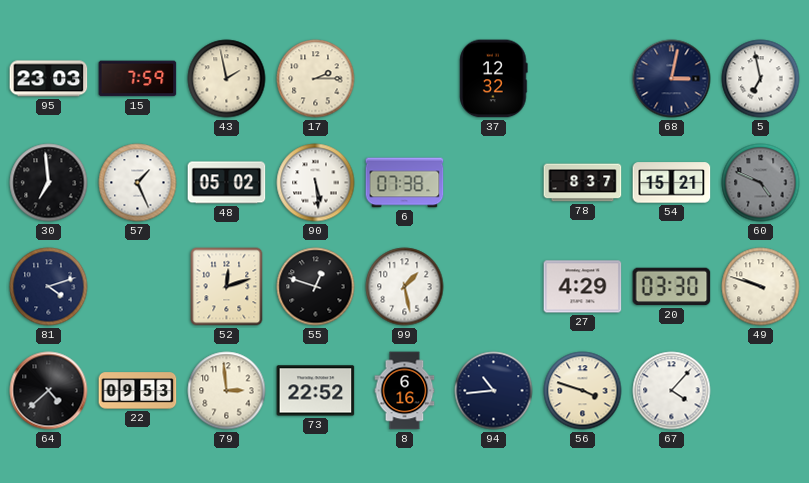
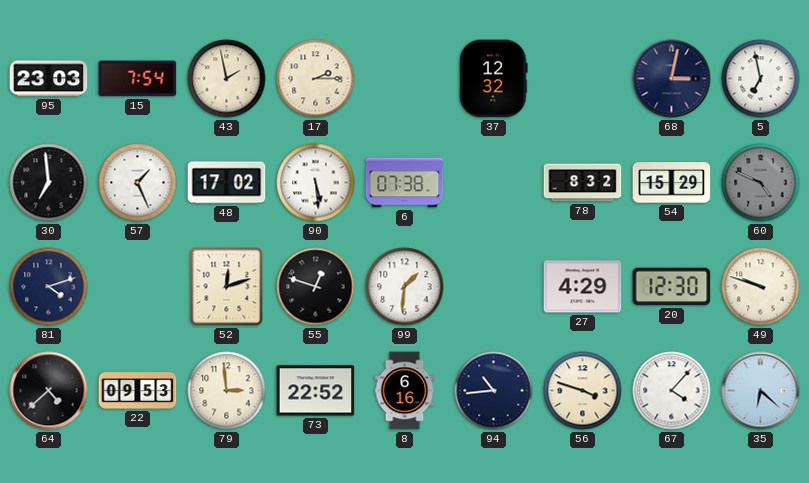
15: 7:59 -> 7:54
48: 05:02 -> 17:02
78: 8:37 -> 8:32
54: 15:21 -> 15:29
99: 1:28 -> 1:31
20: 03:30 -> 12:30
35: none -> 6:22
